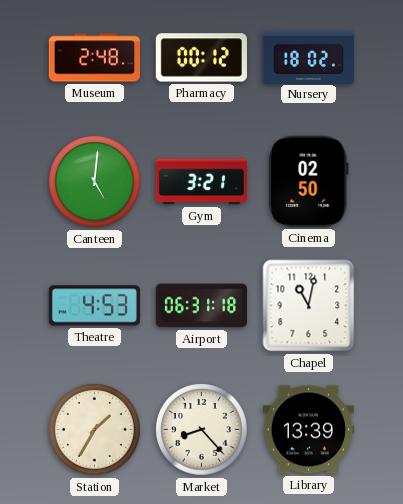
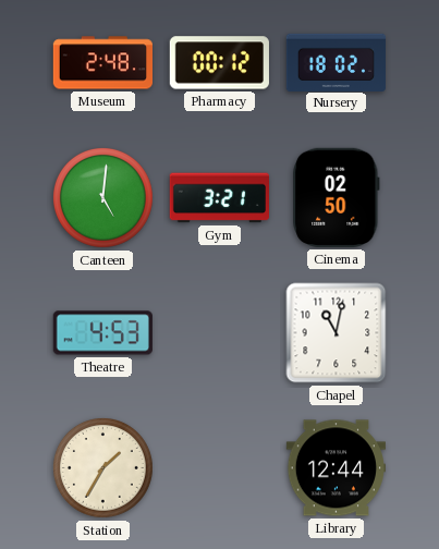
Airport: 06:31 -> none
Market: 8:23 -> none
Library: 13:39 -> 12:44
